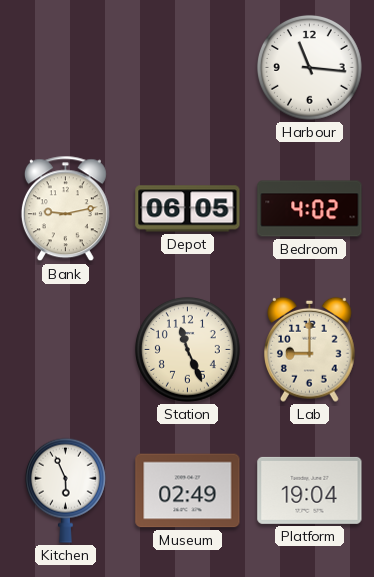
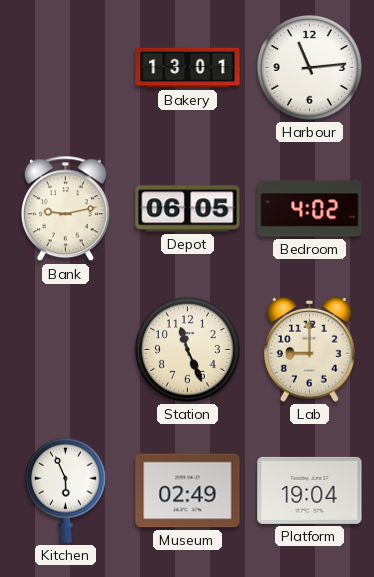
Bakery: none -> 13:01
Harbour: 11:16 -> 11:14
